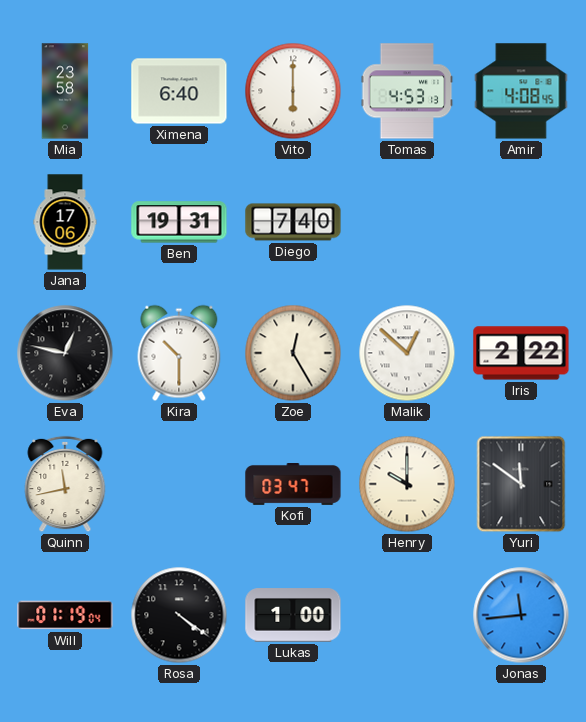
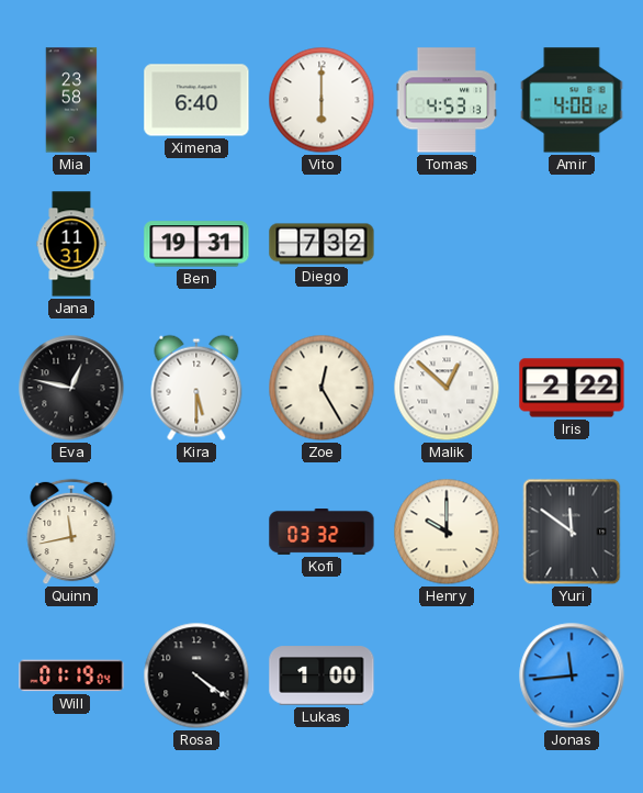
Amir: 4:08:45 -> 4:08:12
Jana: 17:06 -> 11:31
Diego: 7:40 -> 7:32
Kira: 10:30 -> 5:30
Kofi: 03:47 -> 03:32
